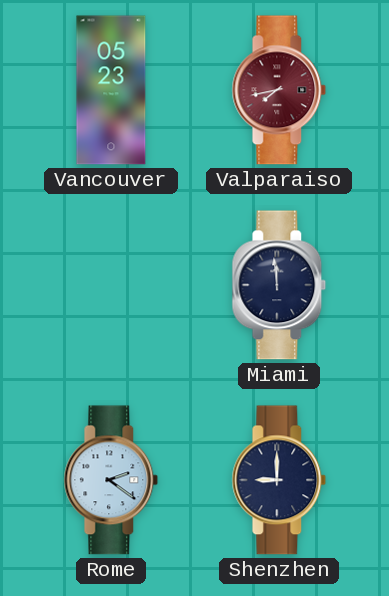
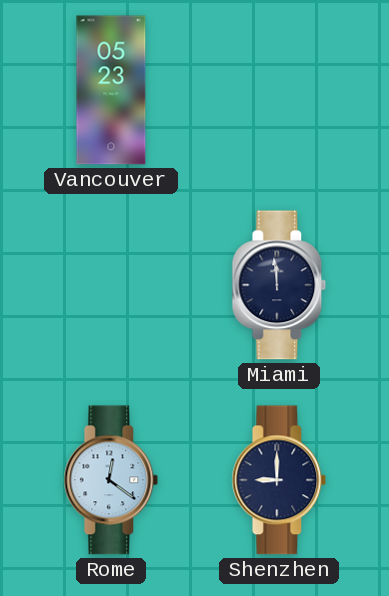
Valparaiso: 7:43 -> none
Rome: 2:21 -> 12:21
